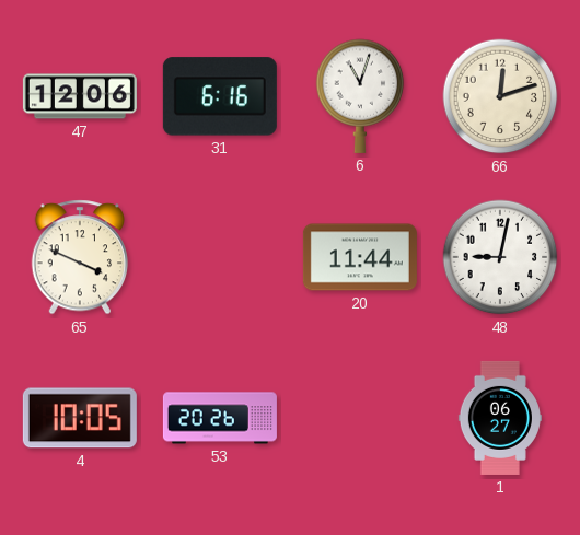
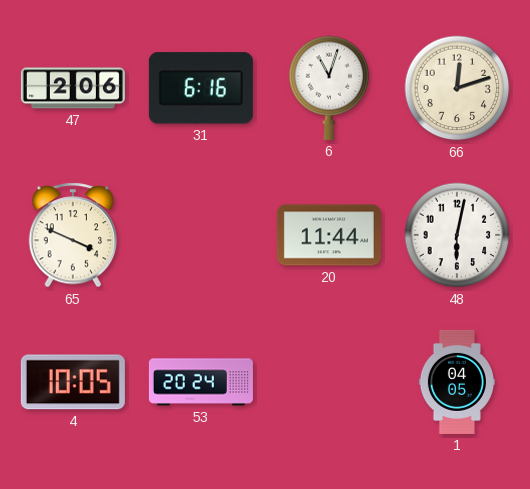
47: 12:06 -> 2:06
48: 9:02 -> 6:02
53: 20:26 -> 20:24
1: 06:27 -> 04:05
